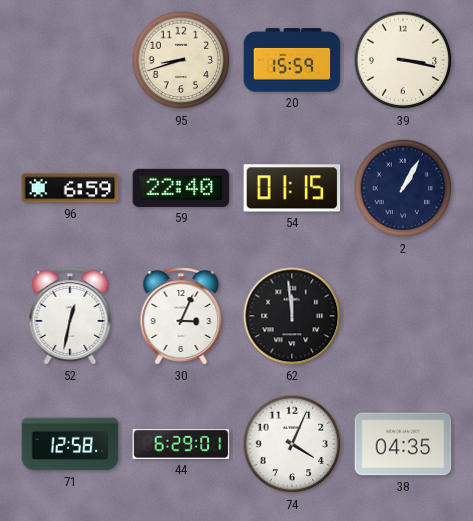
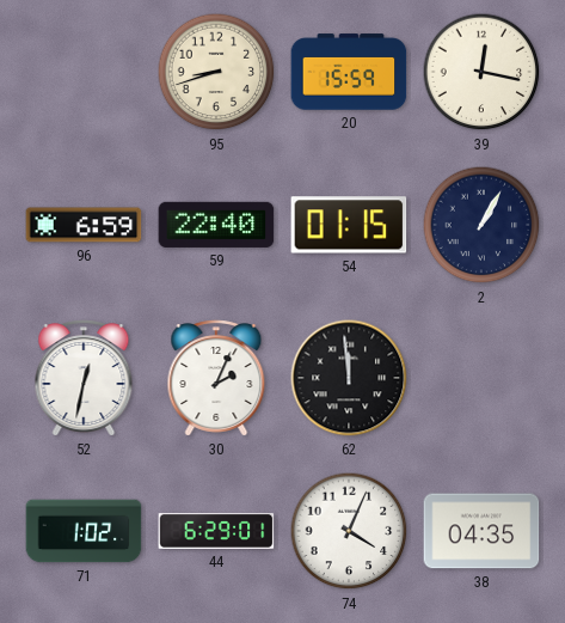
39: 3:17 -> 12:17
30: 3:04 -> 2:04
71: 12:58 -> 1:02
